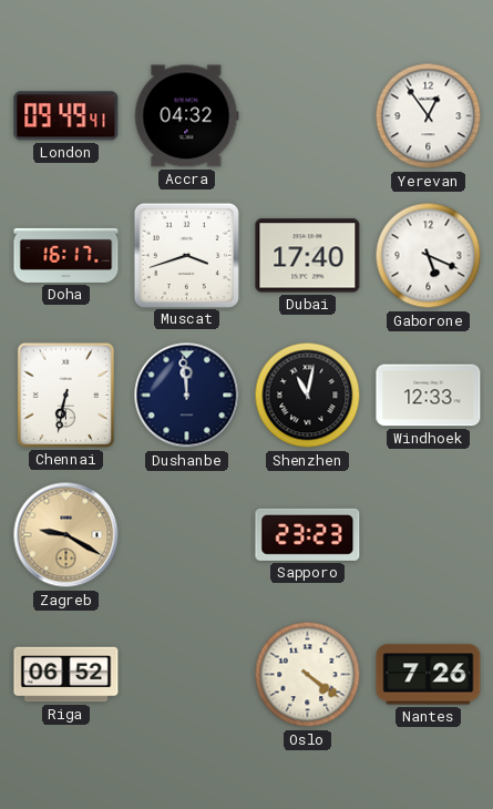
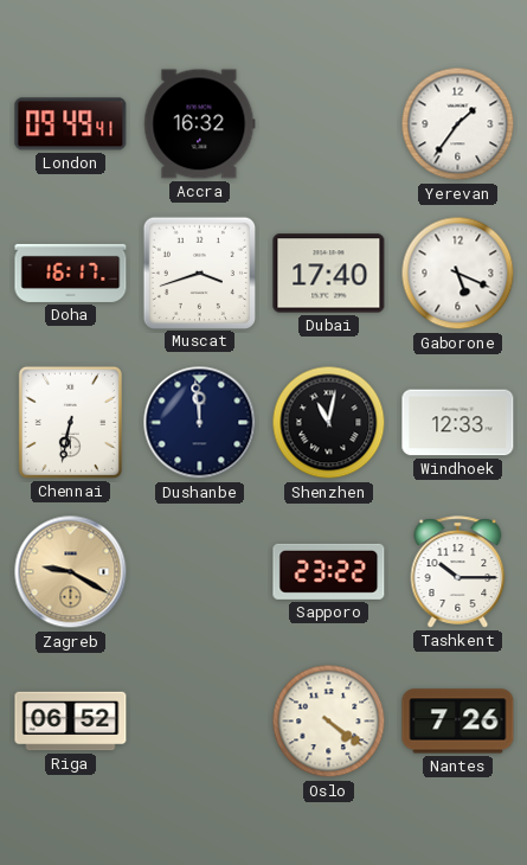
Accra: 04:32 -> 16:32
Yerevan: 12:54 -> 1:36
Sapporo: 23:23 -> 23:22
Tashkent: none -> 10:15
